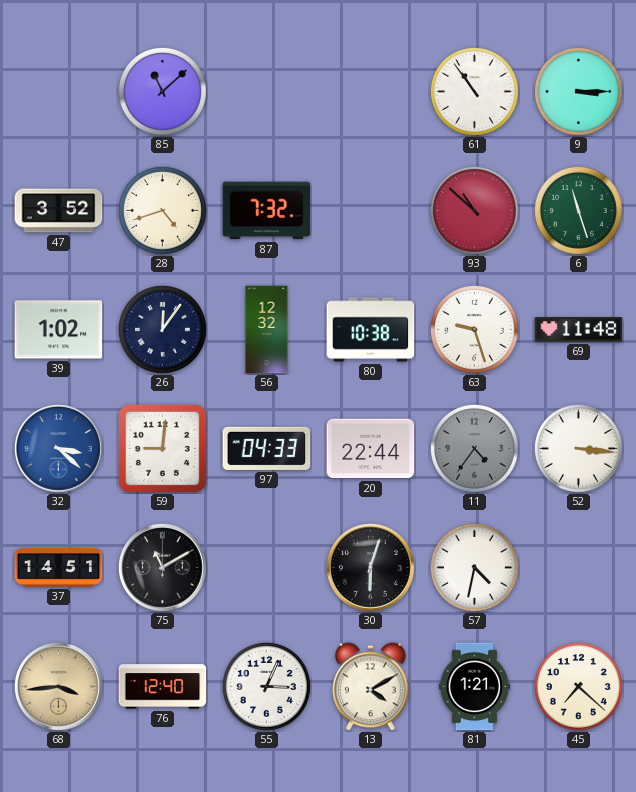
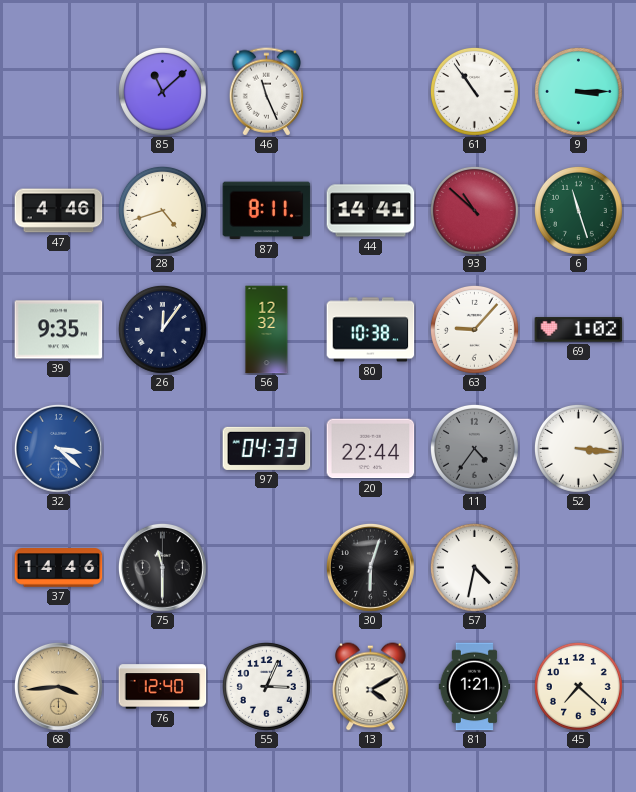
46: none -> 11:26
47: 3:52 -> 4:46
87: 7:32 -> 8:11
44: none -> 14:41
39: 1:02 -> 9:35
63: 9:27 -> 9:07
69: 11:48 -> 1:02
59: 9:01 -> none
37: 14:51 -> 14:46
75: 11:10 -> 11:30
